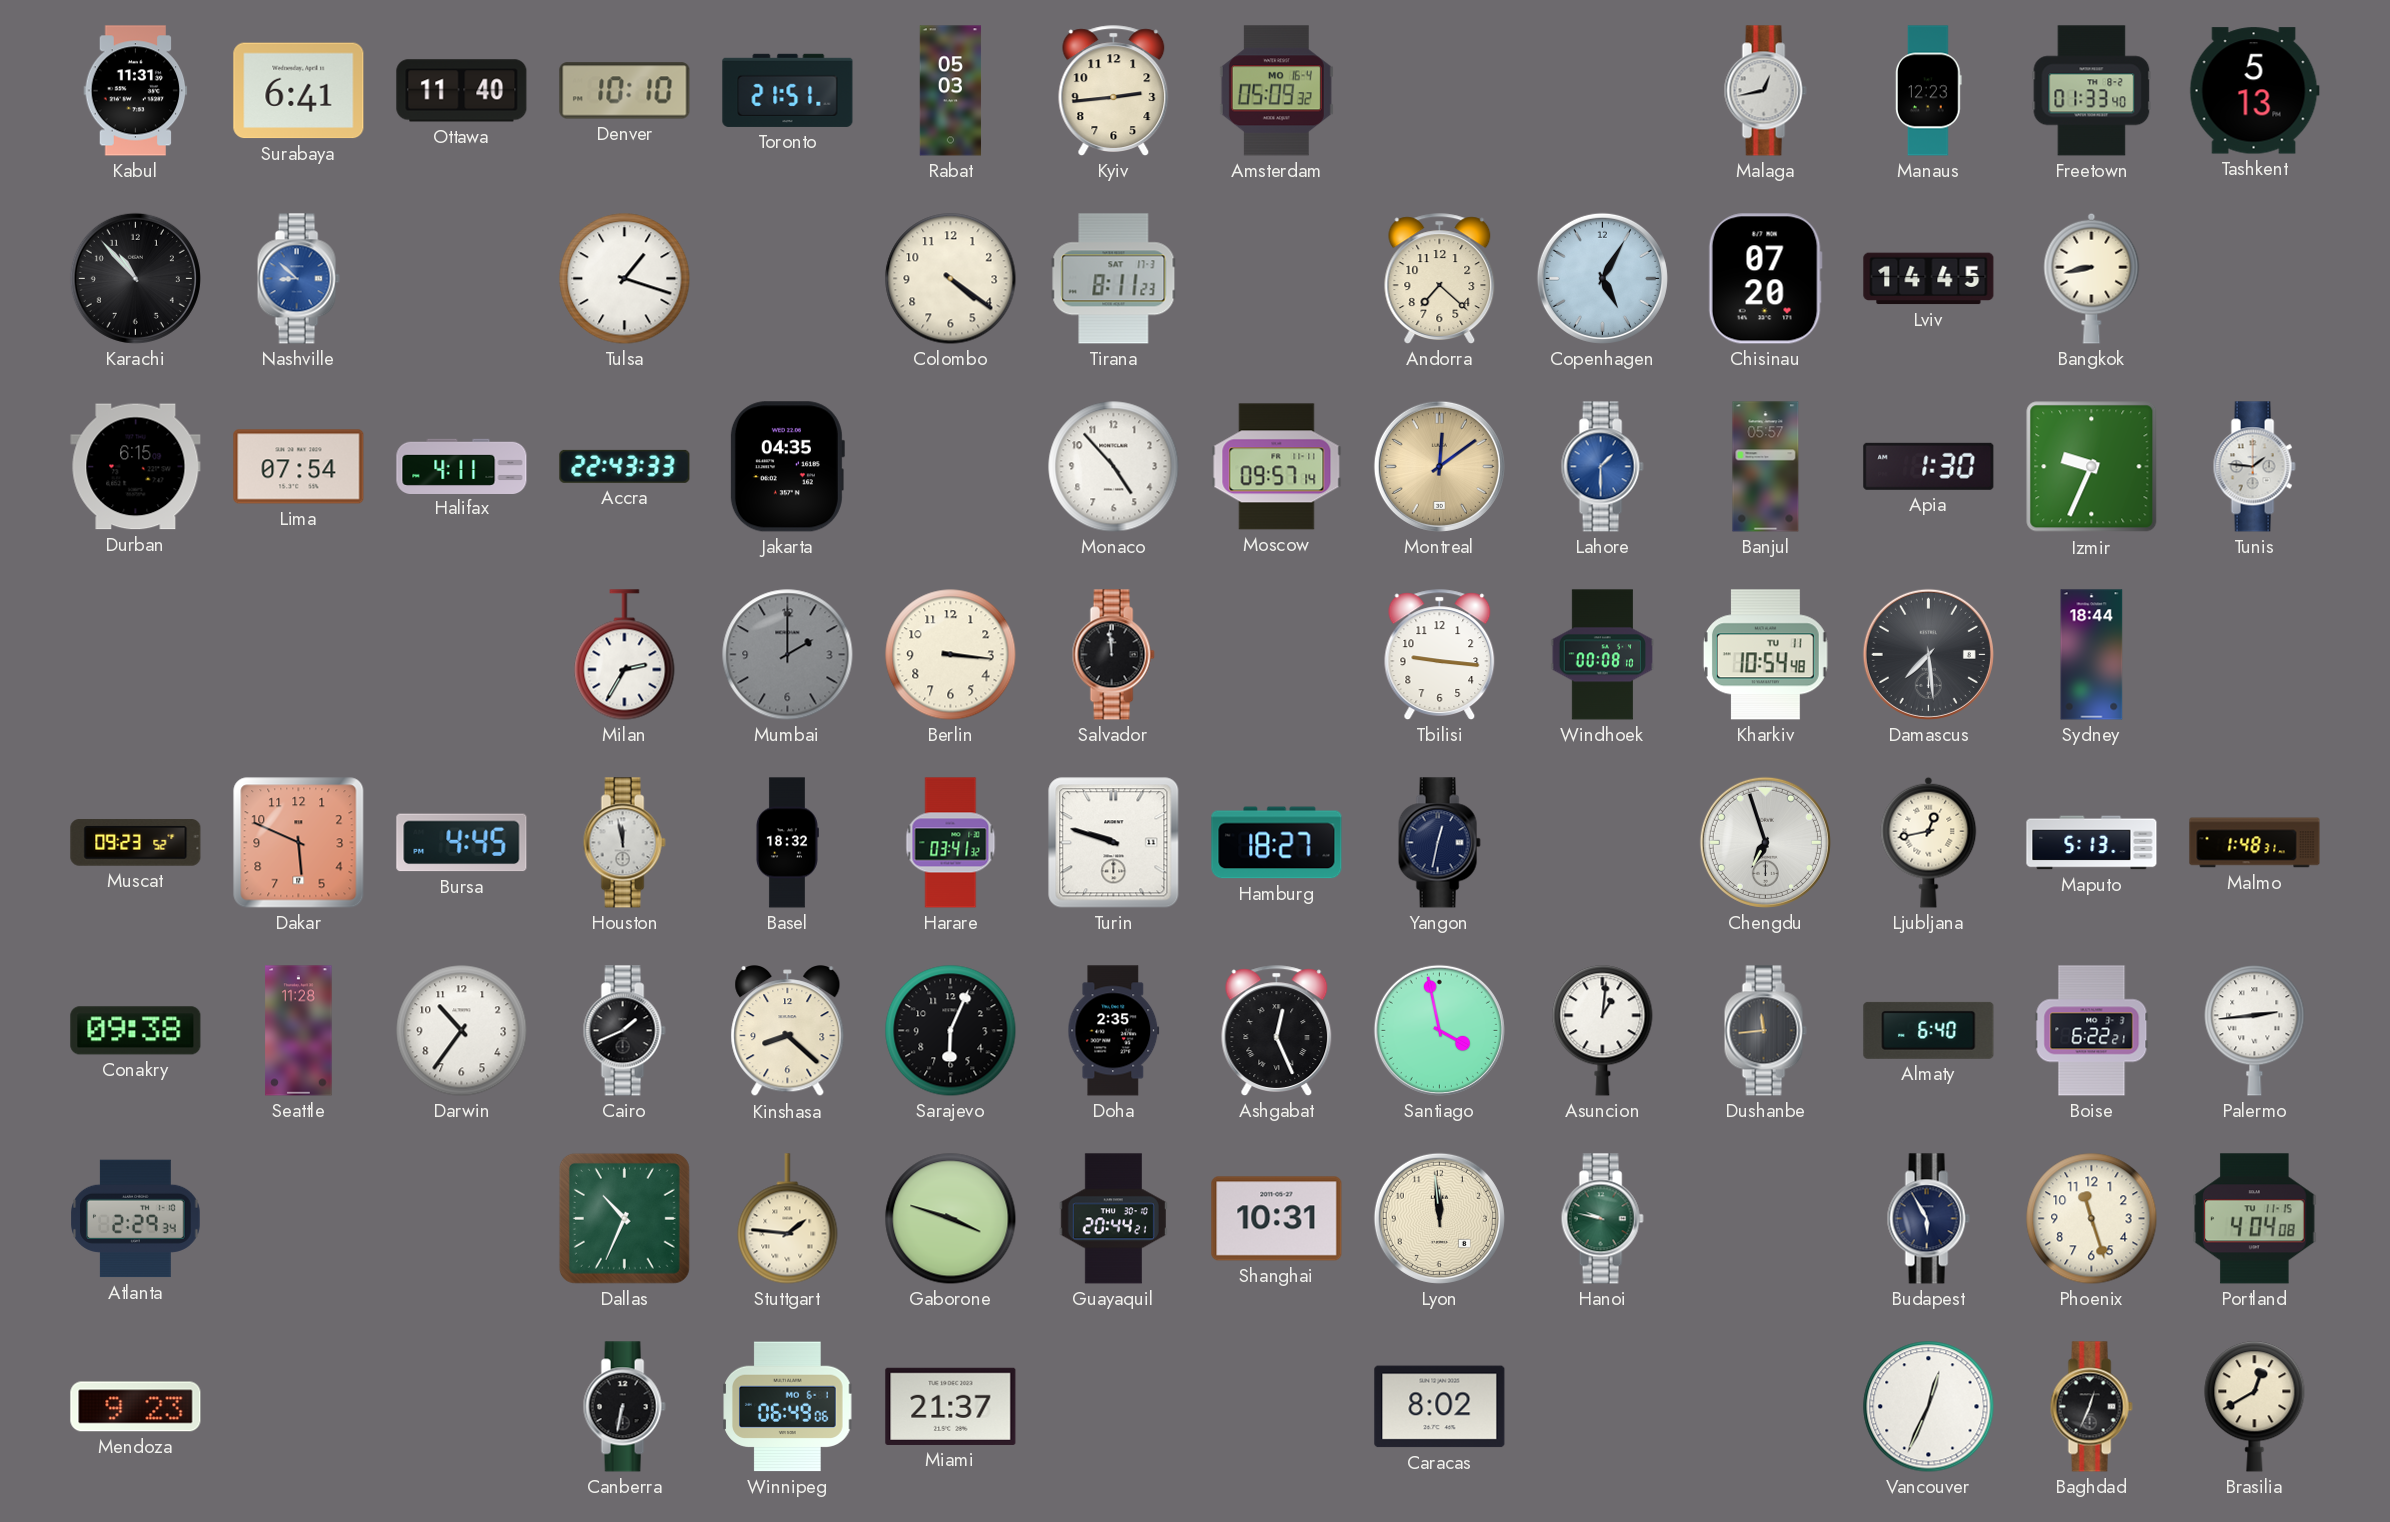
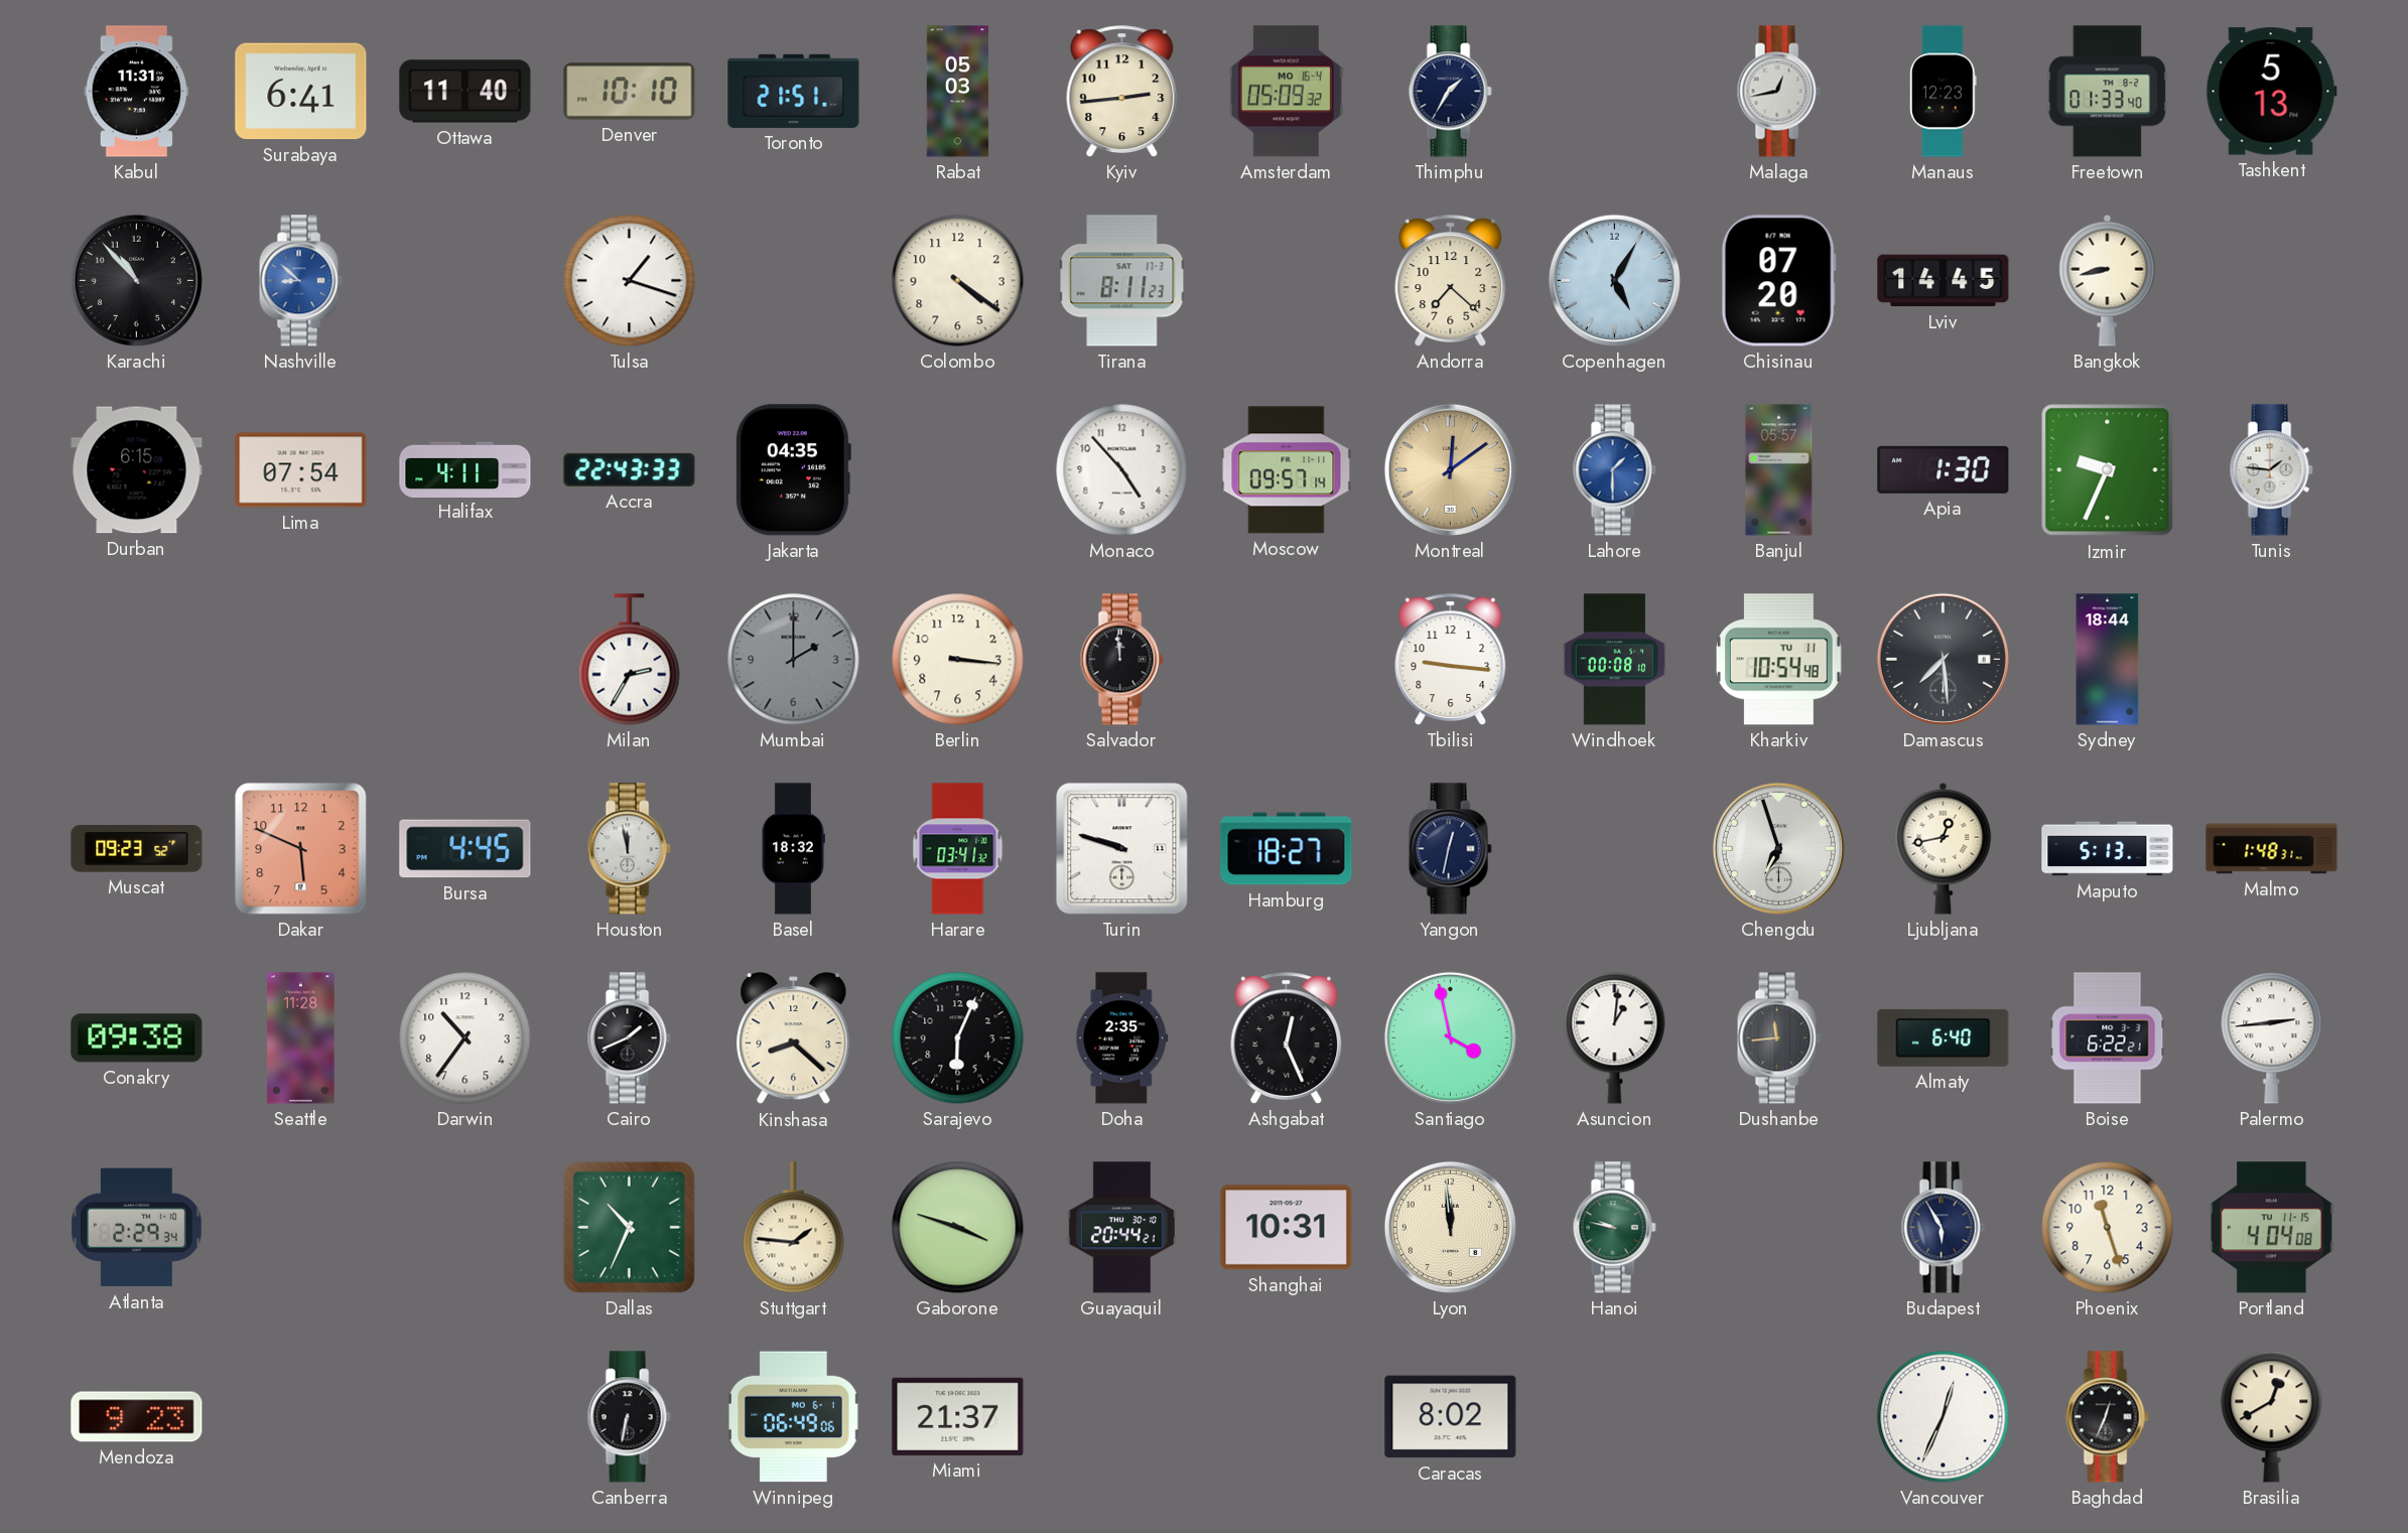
Thimphu: none -> 1:35
